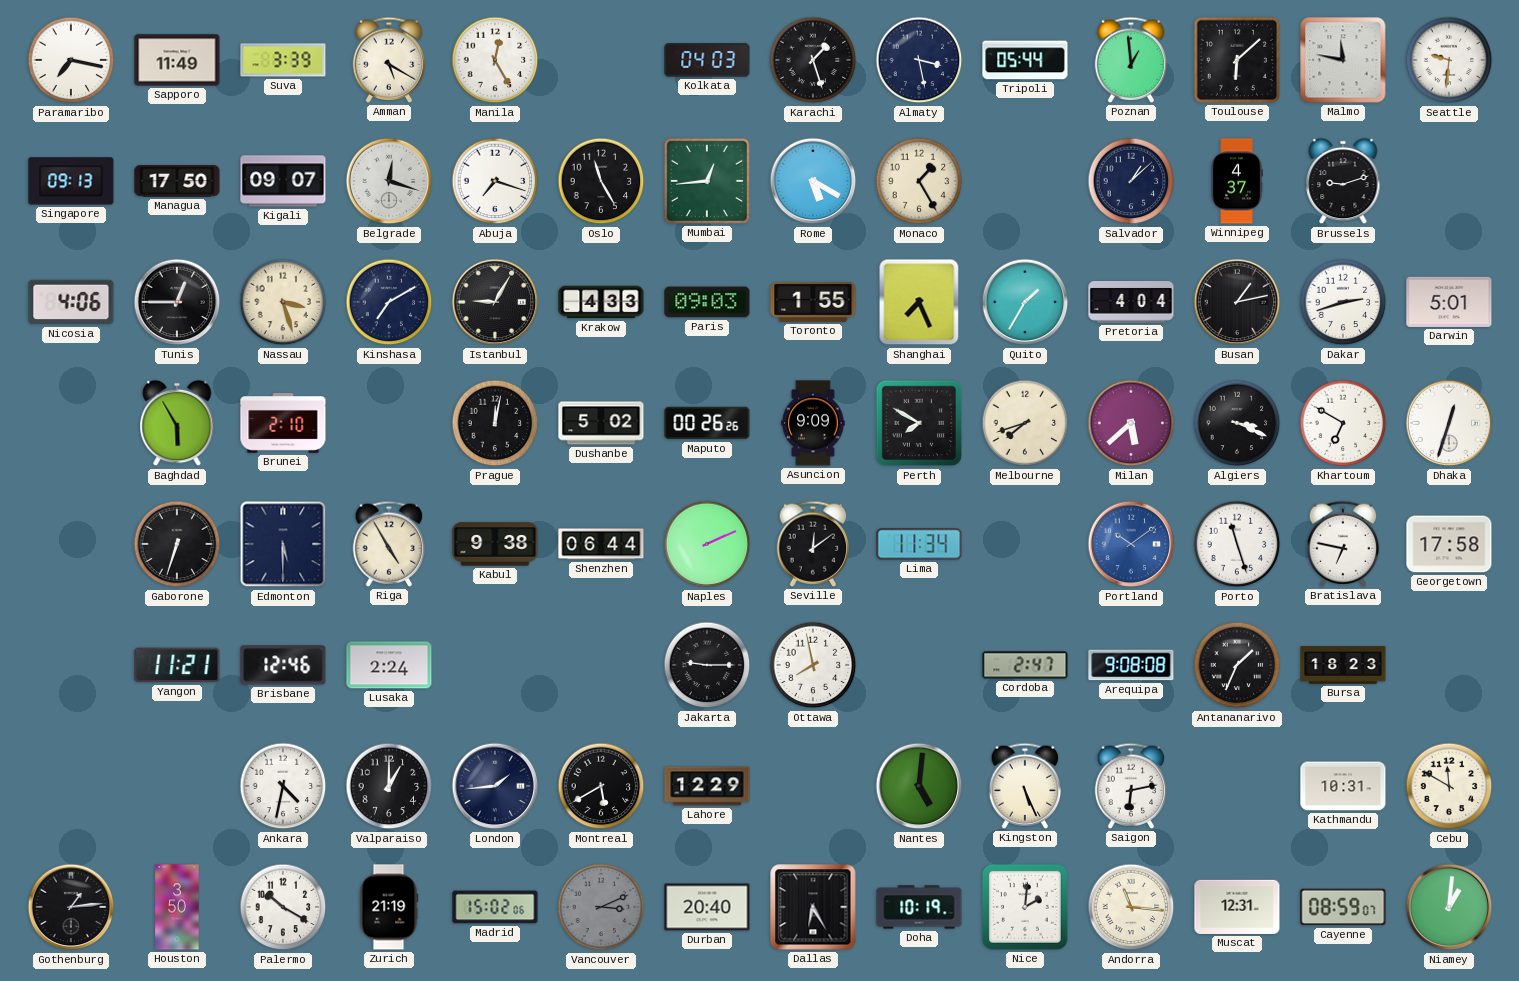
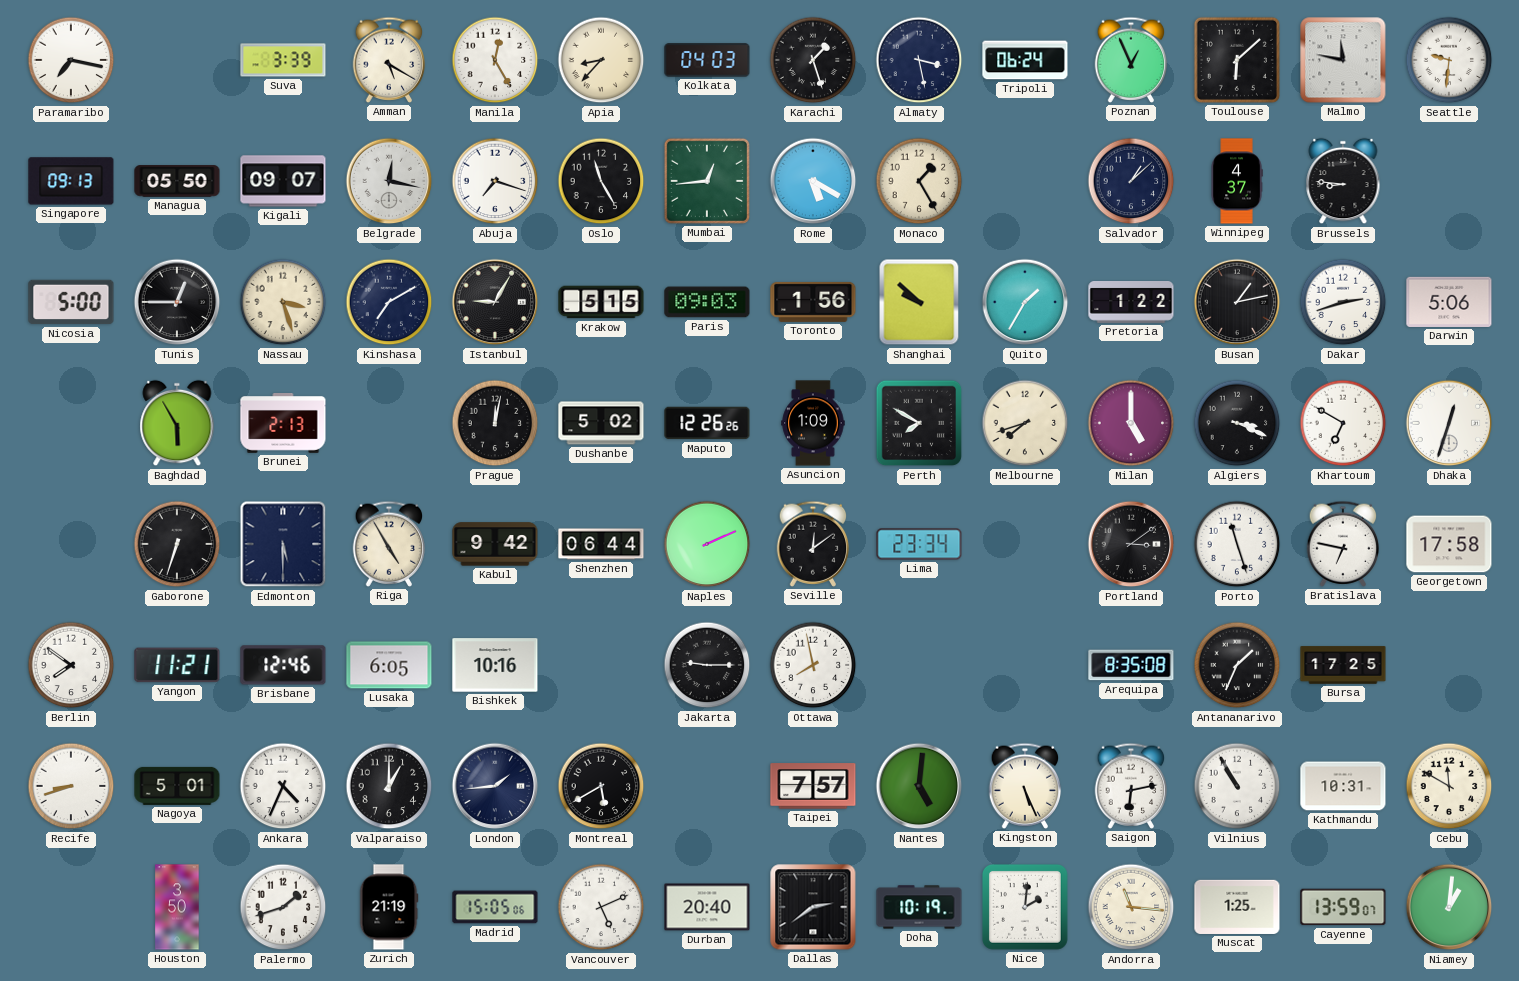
Sapporo: 11:49 -> none
Apia: none -> 8:37
Tripoli: 05:44 -> 06:24
Poznan: 12:59 -> 12:56
Managua: 17:50 -> 05:50
Belgrade: 12:18 -> 12:17
Brussels: 9:12 -> 8:46
Nicosia: 4:06 -> 5:00
Krakow: 4:33 -> 5:15
Toronto: 1:55 -> 1:56
Shanghai: 7:26 -> 9:52
Pretoria: 4:04 -> 1:22
Darwin: 5:01 -> 5:06
Brunei: 2:10 -> 2:13
Maputo: 00:26 -> 12:26
Asuncion: 9:09 -> 1:09
Milan: 5:38 -> 5:00
Kabul: 9:38 -> 9:42
Lima: 11:34 -> 23:34
Portland: 10:09 -> 3:09
Portland dial: blue -> black
Berlin: none -> 7:51
Lusaka: 2:24 -> 6:05
Bishkek: none -> 10:16
Cordoba: 2:47 -> none
Arequipa: 9:08 -> 8:35
Bursa: 18:23 -> 17:25
Recife: none -> 8:42
Nagoya: none -> 5:01
Ankara: 4:32 -> 4:34
Lahore: 12:29 -> none
Taipei: none -> 7:57
Vilnius: none -> 10:55
Gothenburg: 1:14 -> none
Palermo: 10:20 -> 1:42
Madrid: 15:02 -> 15:05
Vancouver: 3:11 -> 5:11
Vancouver dial: grey -> white
Dallas: 6:25 -> 2:39
Muscat: 12:31 -> 1:25
Cayenne: 08:59 -> 13:59
